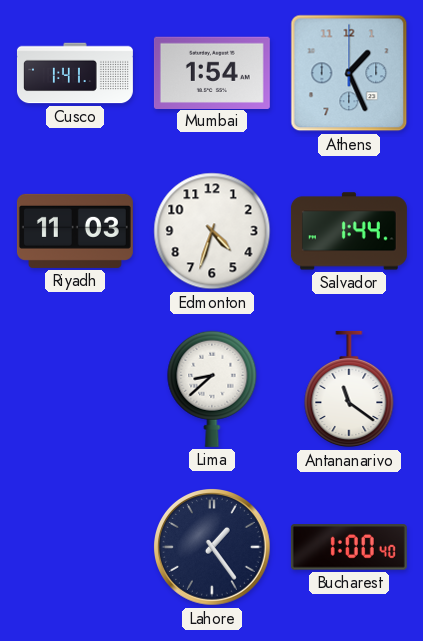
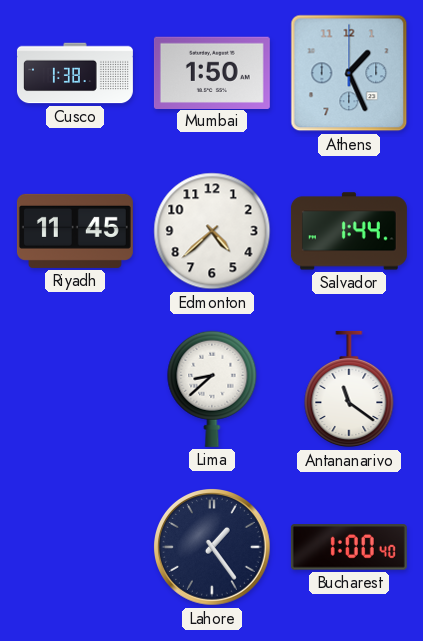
Cusco: 1:41 -> 1:38
Mumbai: 1:54 -> 1:50
Riyadh: 11:03 -> 11:45
Edmonton: 4:33 -> 4:38
